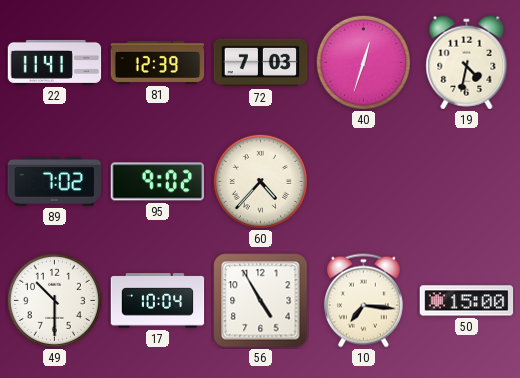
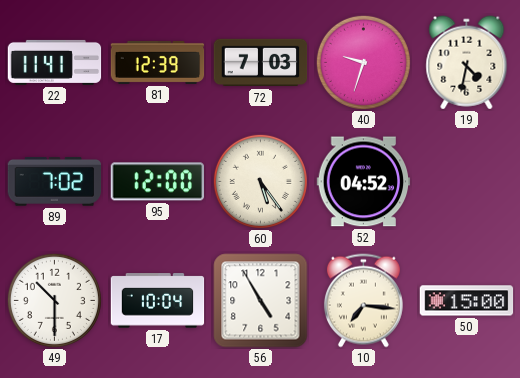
40: 12:33 -> 9:33
95: 9:02 -> 12:00
60: 4:37 -> 5:24
52: none -> 04:52
